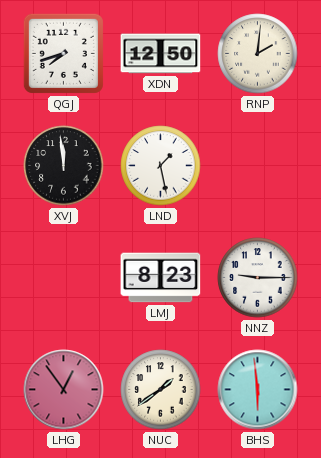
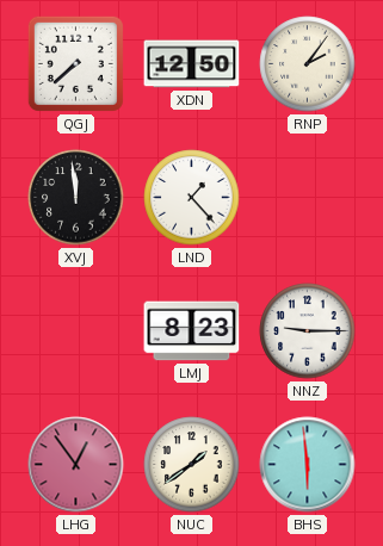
QGJ: 7:42 -> 7:38
RNP: 2:01 -> 2:06
LND: 1:28 -> 1:23
